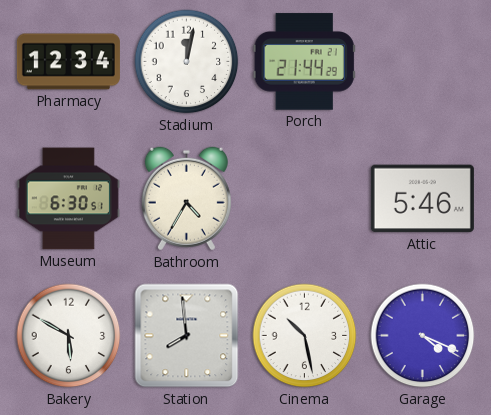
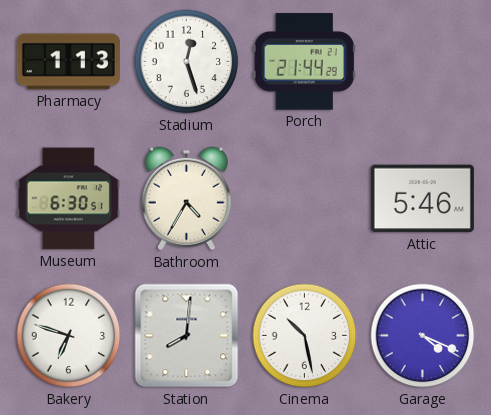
Pharmacy: 12:34 -> 1:13
Stadium: 12:02 -> 12:27
Bakery: 5:50 -> 6:48
Station: 7:59 -> 8:01
